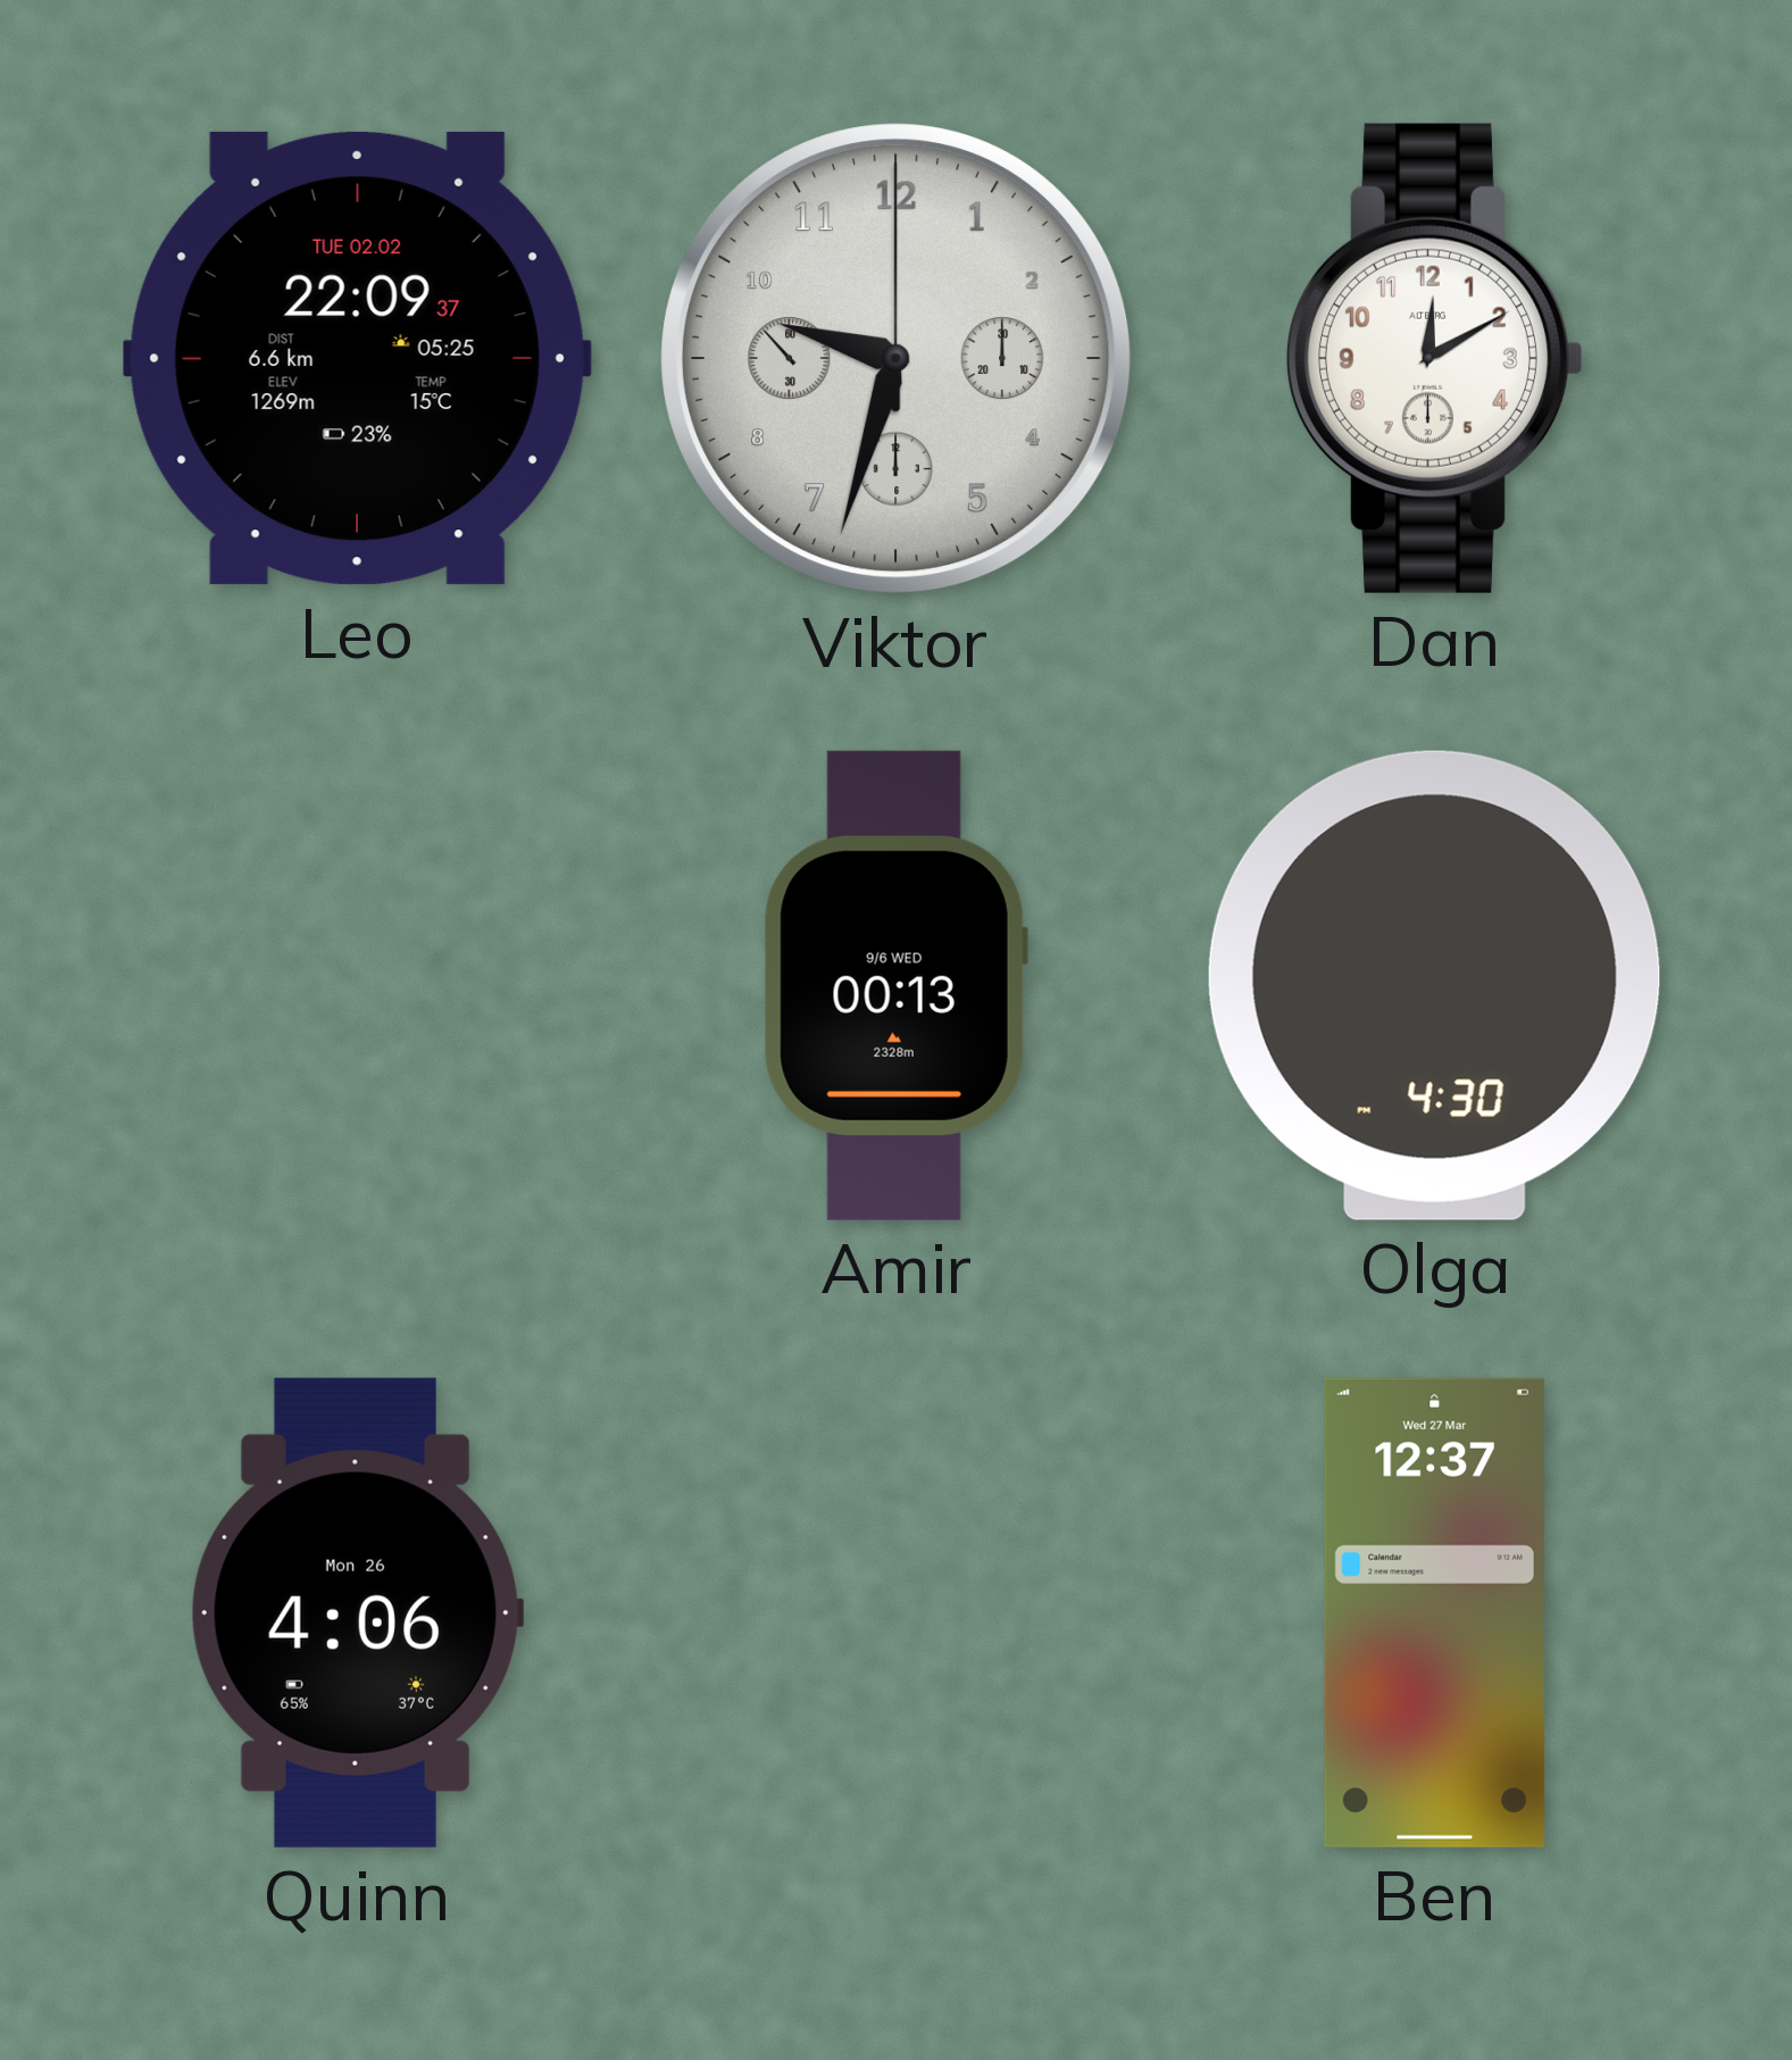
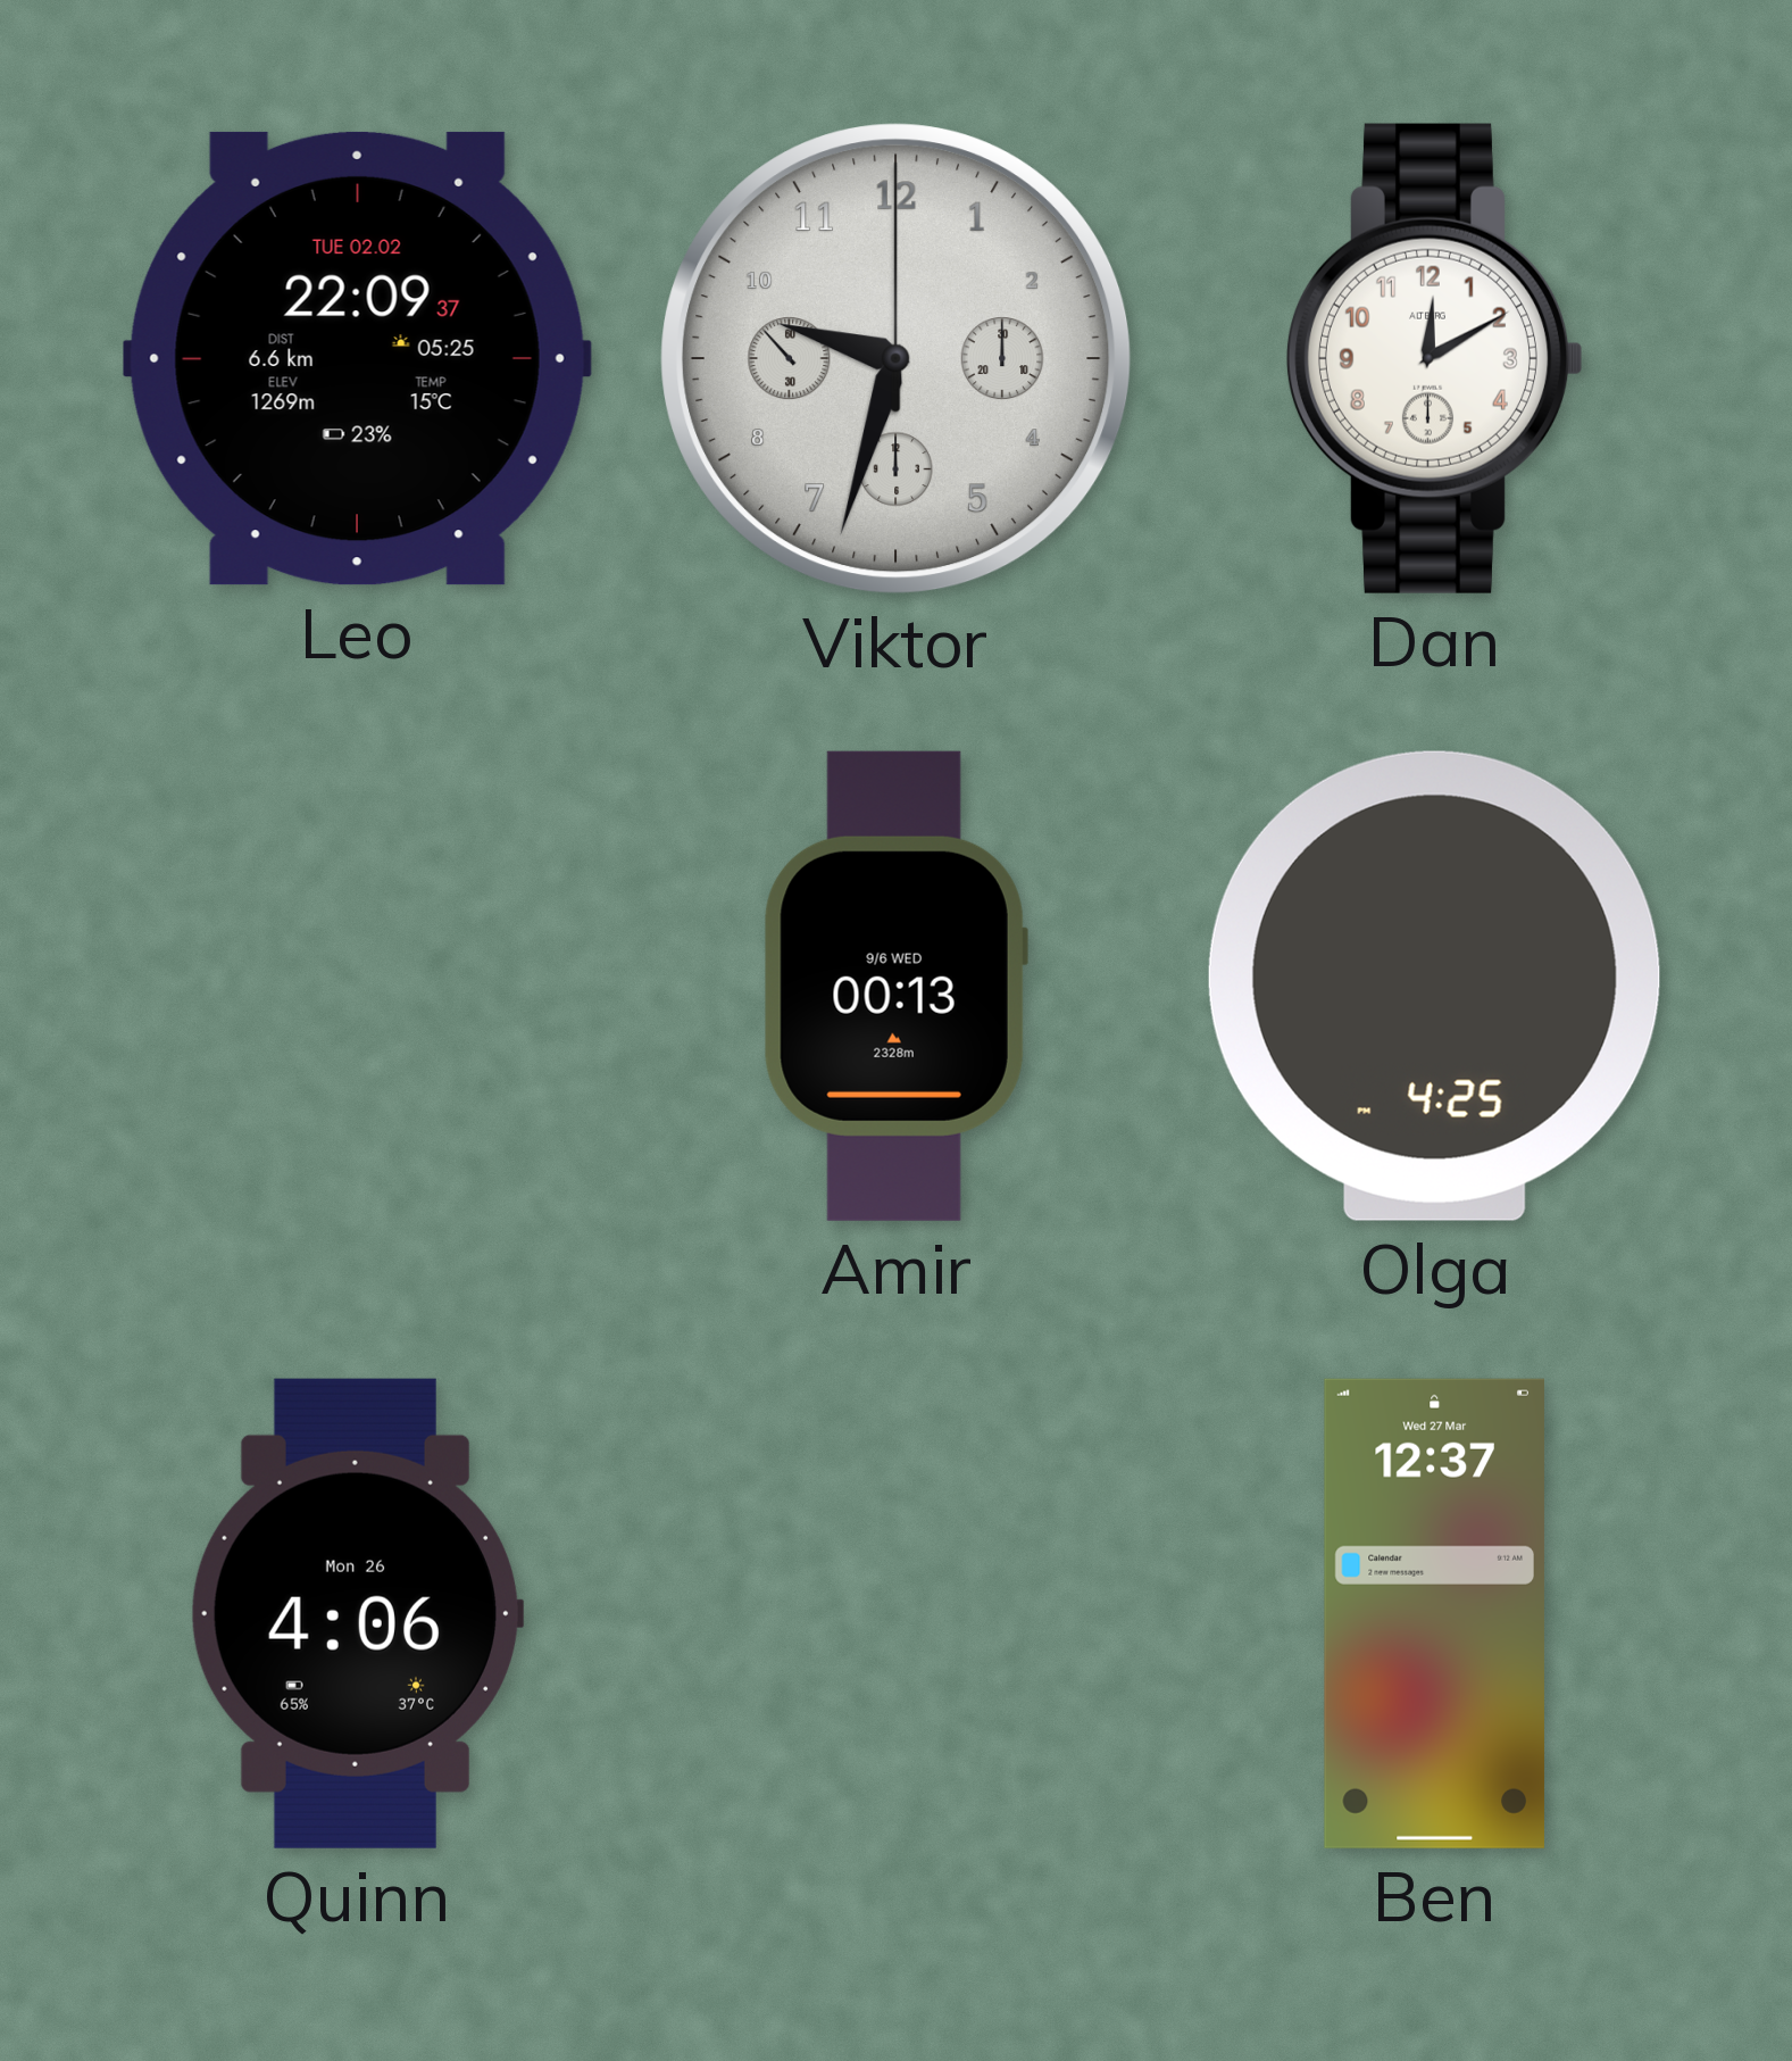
Olga: 4:30 -> 4:25
